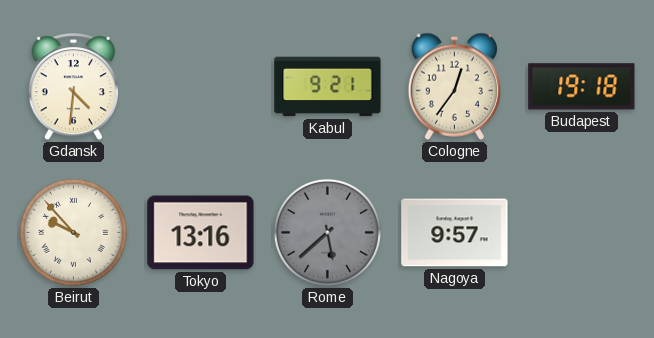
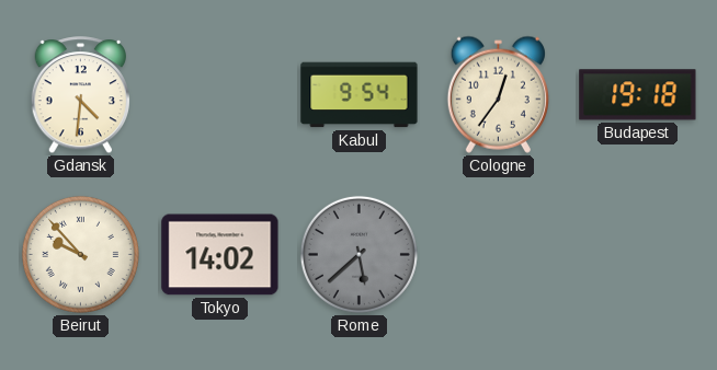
Kabul: 9:21 -> 9:54
Tokyo: 13:16 -> 14:02
Nagoya: 9:57 -> none
